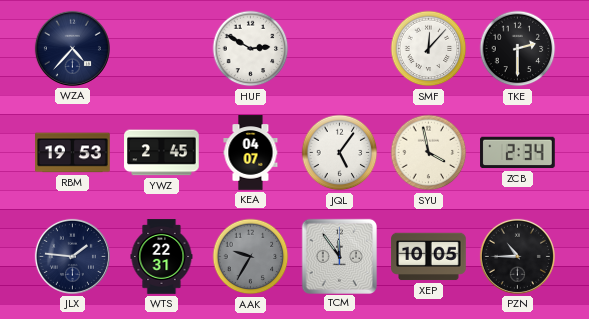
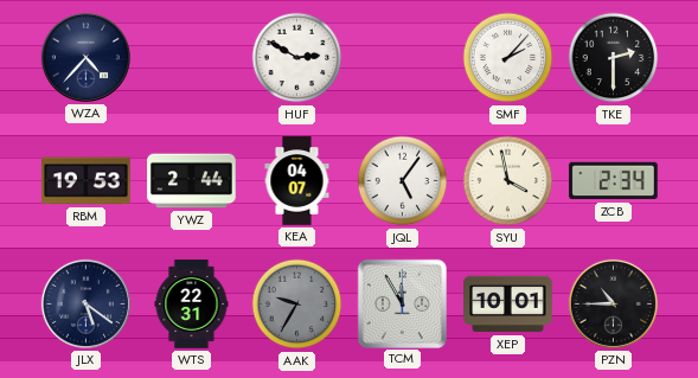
SMF: 12:07 -> 2:07
YWZ: 2:45 -> 2:44
JLX: 1:46 -> 5:21
TCM: 11:54 -> 11:55
XEP: 10:05 -> 10:01
